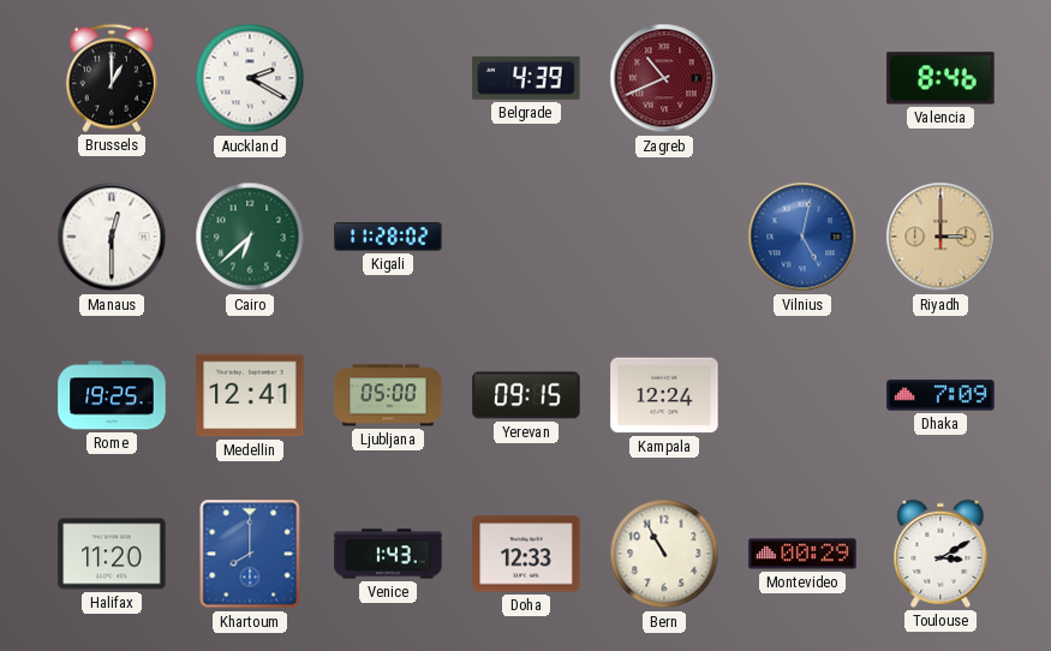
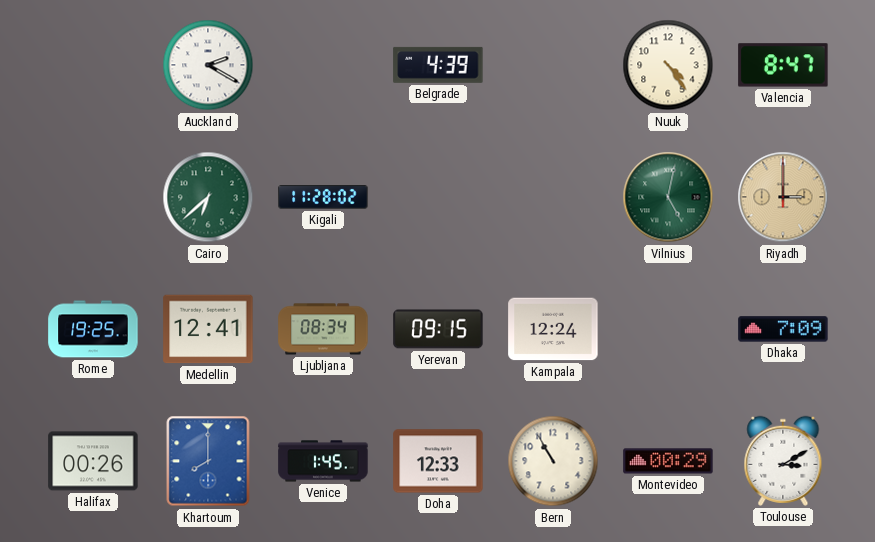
Brussels: 1:00 -> none
Zagreb: 10:41 -> none
Nuuk: none -> 4:24
Valencia: 8:46 -> 8:47
Manaus: 12:30 -> none
Vilnius dial: blue -> green
Ljubljana: 05:00 -> 08:34
Halifax: 11:20 -> 00:26
Venice: 1:43 -> 1:45
